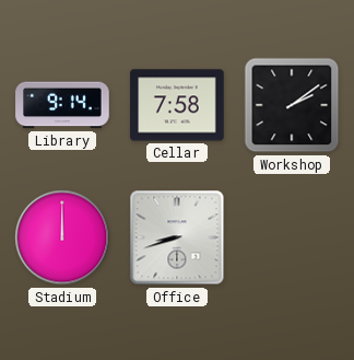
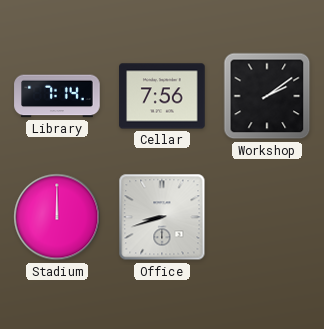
Library: 9:14 -> 7:14
Cellar: 7:58 -> 7:56
